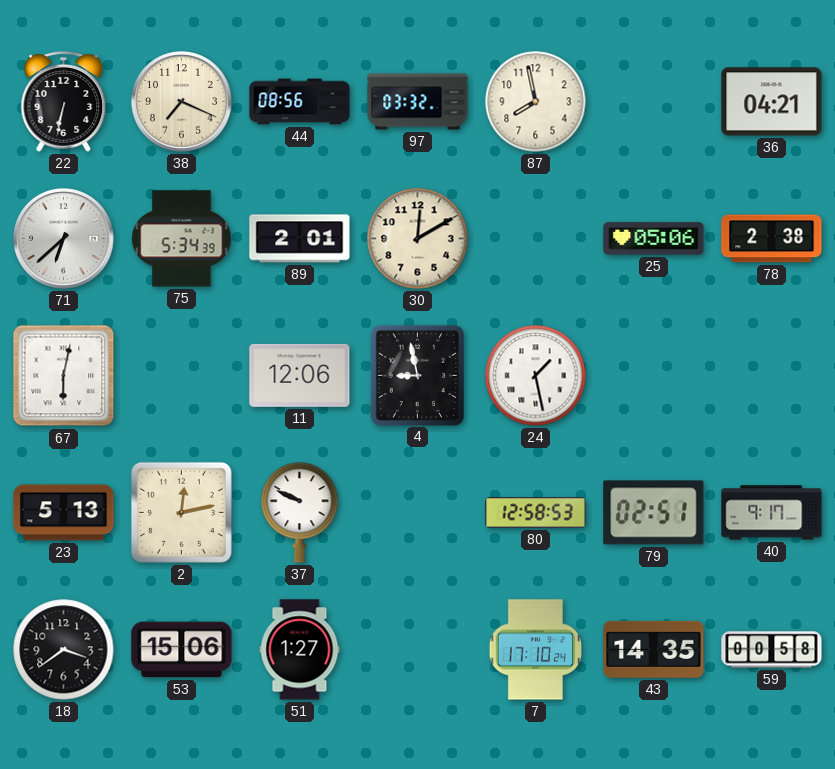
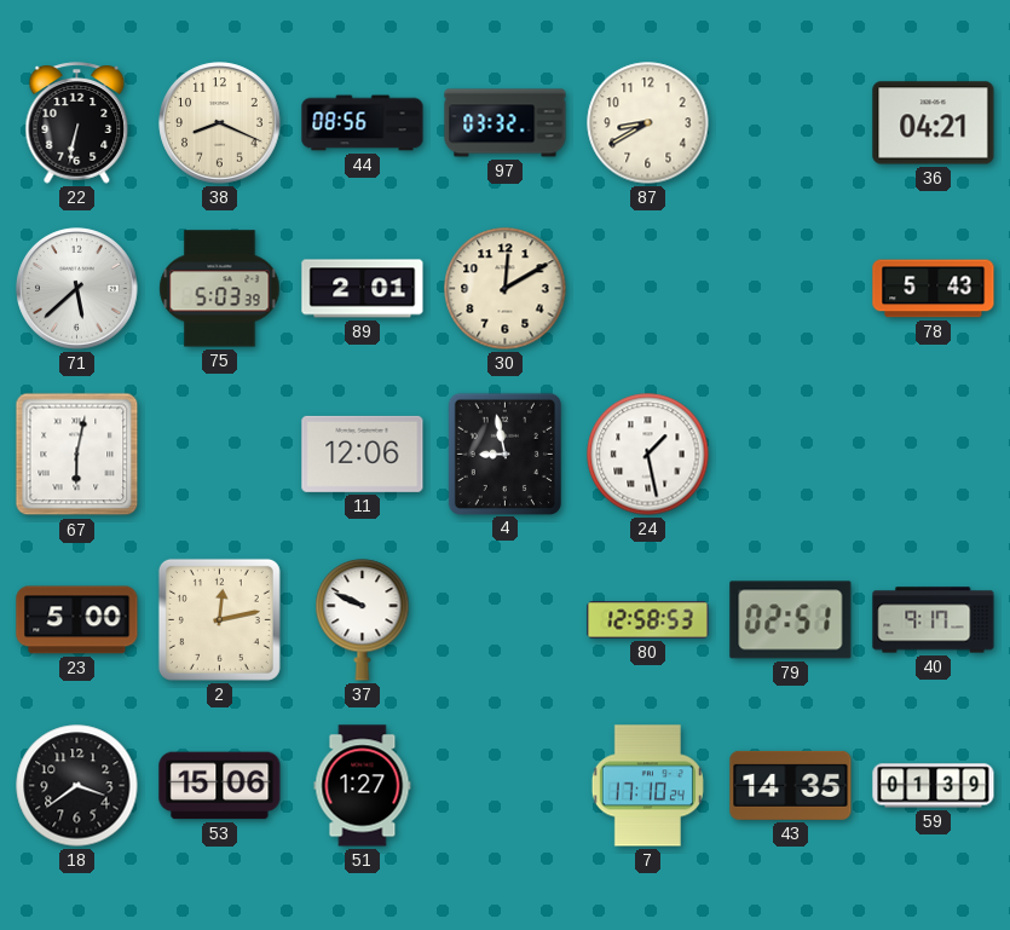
38: 7:19 -> 8:19
87: 7:58 -> 8:40
71: 6:38 -> 5:38
75: 5:34 -> 5:03
25: 05:06 -> none
78: 2:38 -> 5:43
23: 5:13 -> 5:00
59: 00:58 -> 01:39
